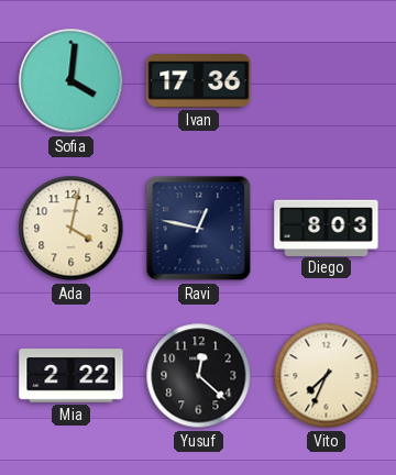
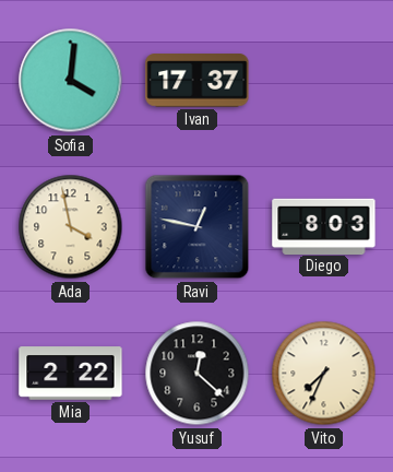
Ivan: 17:36 -> 17:37
Ada: 4:02 -> 3:58
